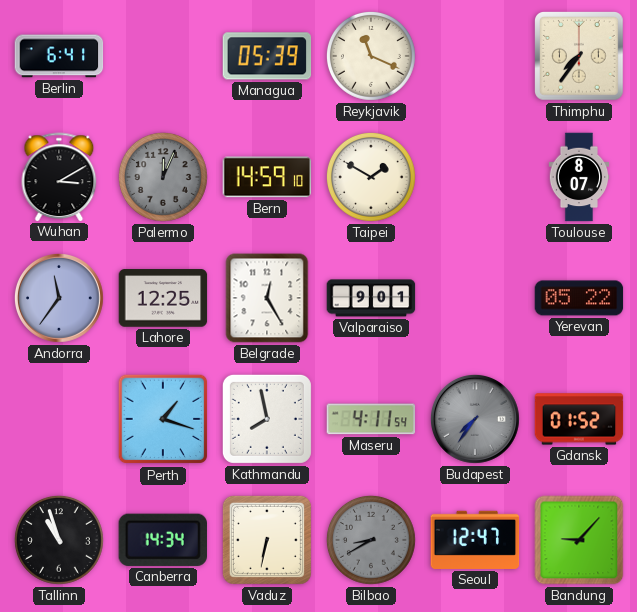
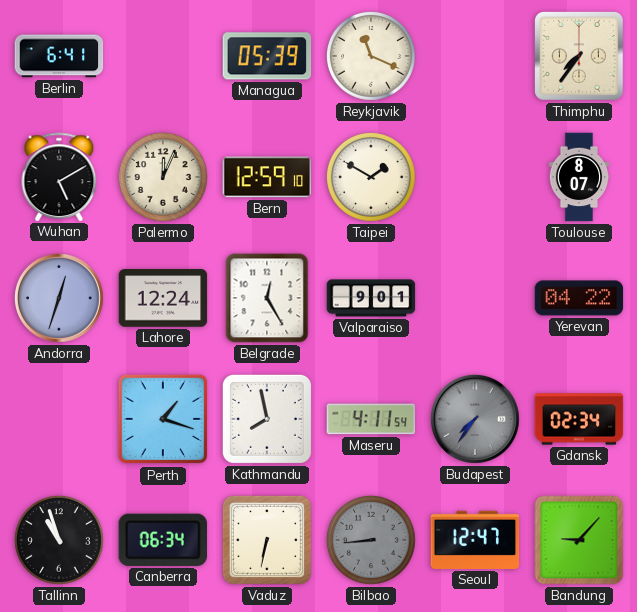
Wuhan: 3:10 -> 5:10
Palermo dial: grey -> cream
Bern: 14:59 -> 12:59
Andorra: 11:36 -> 12:33
Lahore: 12:25 -> 12:24
Yerevan: 05:22 -> 04:22
Gdansk: 01:52 -> 02:34
Canberra: 14:34 -> 06:34
Bilbao: 8:40 -> 8:44
